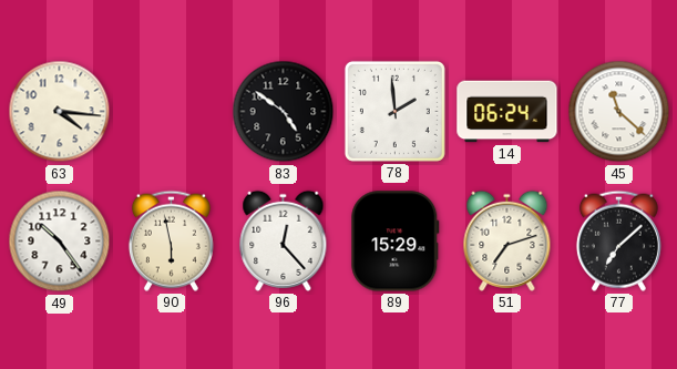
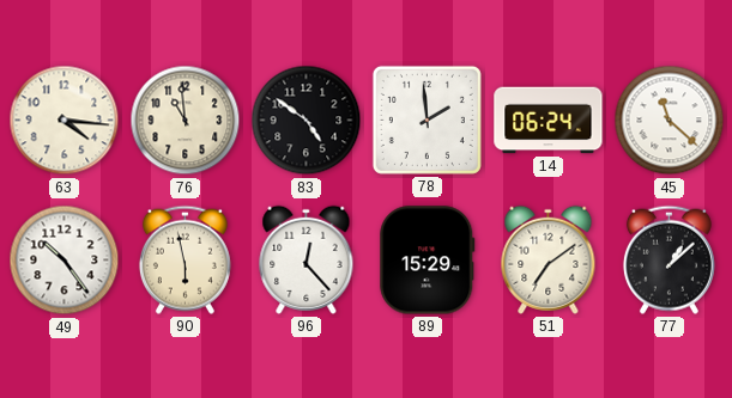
76: none -> 10:59
51: 7:12 -> 7:09
77: 7:08 -> 1:08
